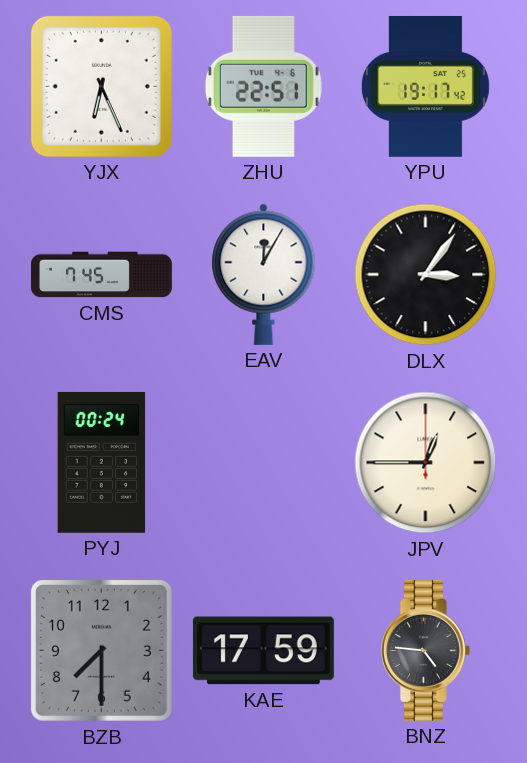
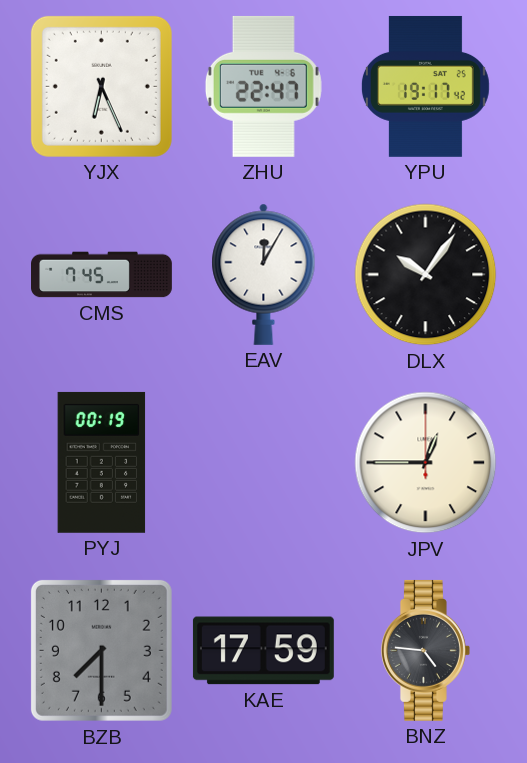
ZHU: 22:51 -> 22:47
DLX: 3:06 -> 10:06
PYJ: 00:24 -> 00:19
